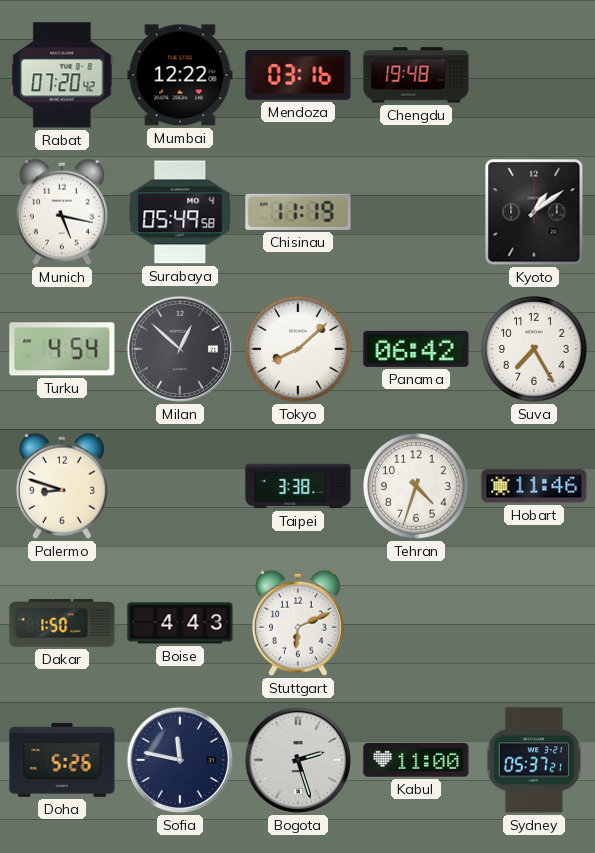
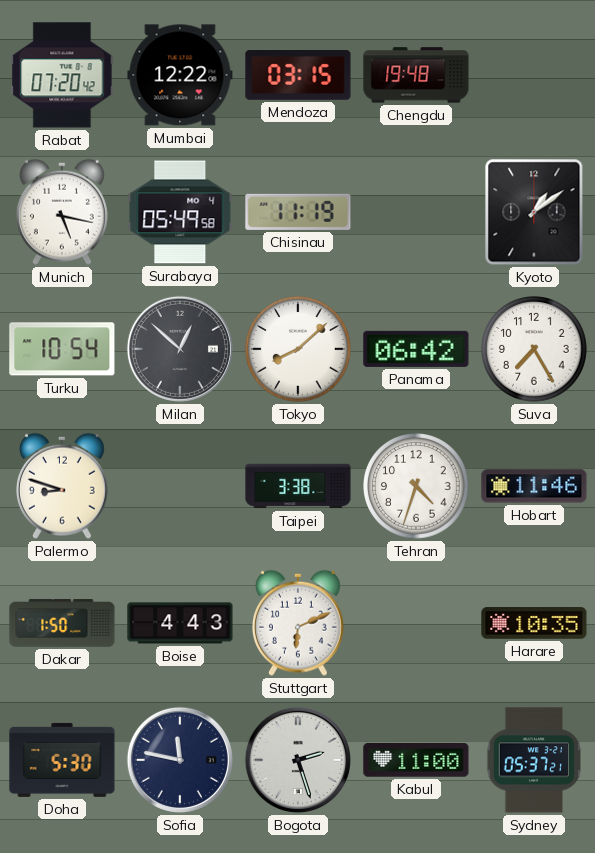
Mendoza: 03:16 -> 03:15
Turku: 4:54 -> 10:54
Harare: none -> 10:35
Doha: 5:26 -> 5:30
